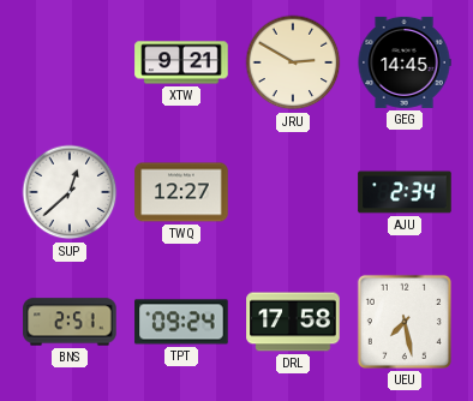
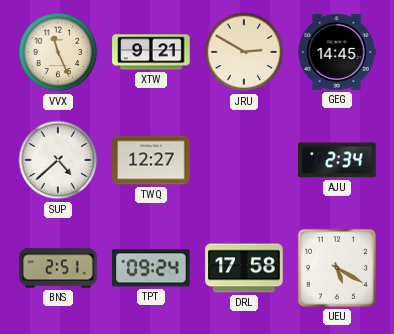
VVX: none -> 11:26
SUP: 12:38 -> 4:38
UEU: 7:28 -> 5:20
